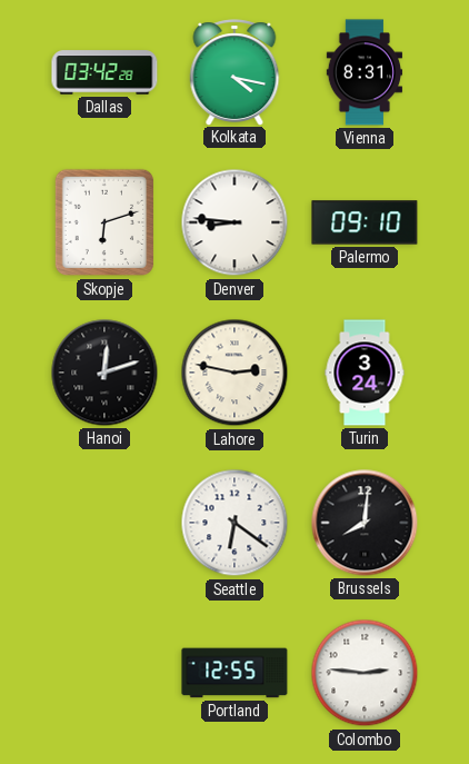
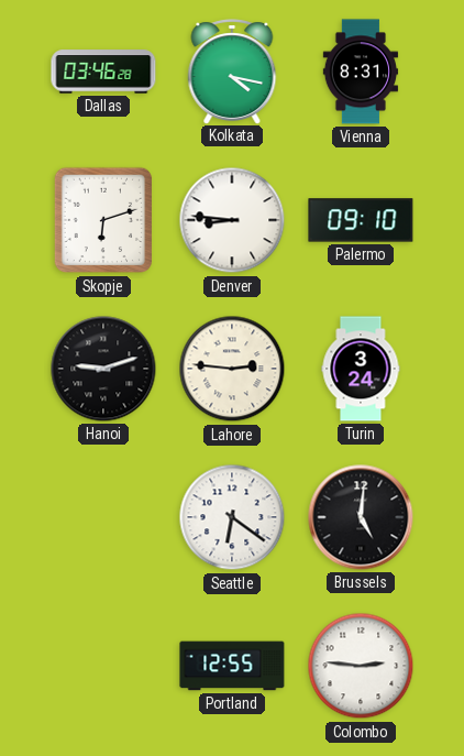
Dallas: 03:42 -> 03:46
Hanoi: 12:12 -> 9:12
Lahore: 2:47 -> 2:46
Brussels: 8:01 -> 5:01
